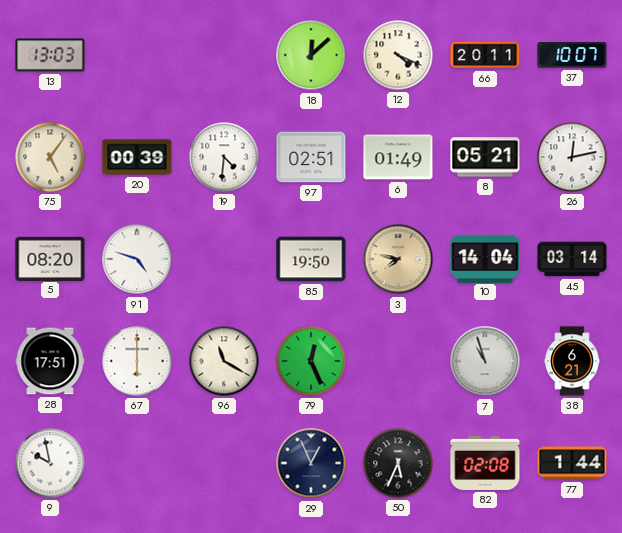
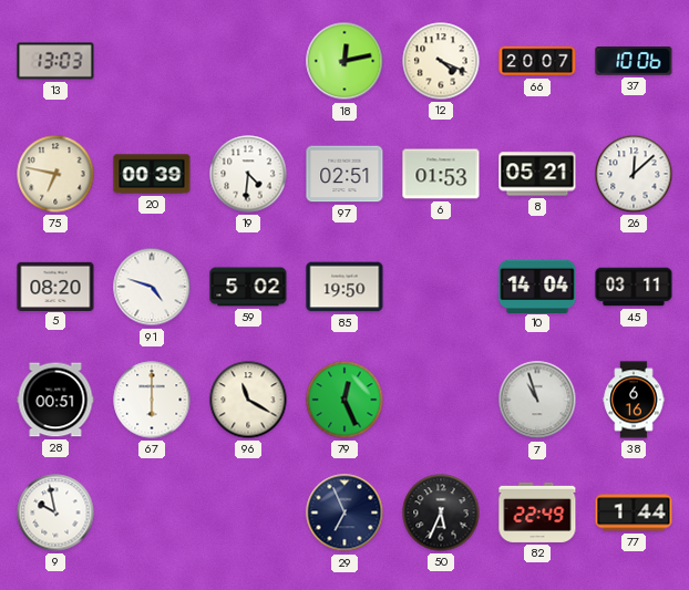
18: 12:08 -> 12:13
66: 20:11 -> 20:07
37: 10:07 -> 10:06
75: 5:06 -> 6:47
6: 01:49 -> 01:53
26: 12:13 -> 12:08
59: none -> 5:02
3: 7:47 -> none
45: 03:14 -> 03:11
28: 17:51 -> 00:51
38: 6:21 -> 6:16
29: 12:56 -> 6:56
82: 02:08 -> 22:49
